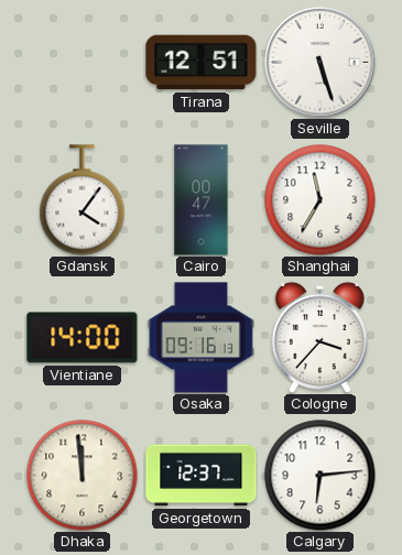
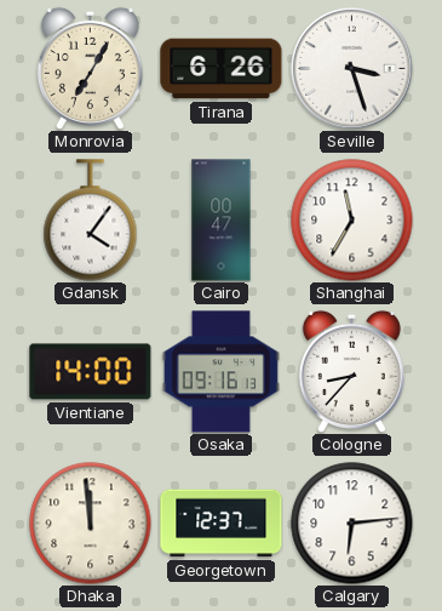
Monrovia: none -> 7:05
Tirana: 12:51 -> 6:26
Seville: 5:27 -> 3:27
Cologne: 3:37 -> 8:37
